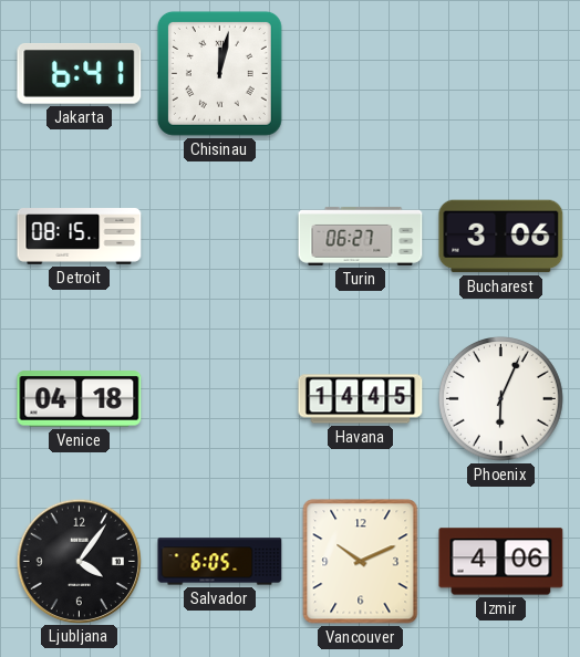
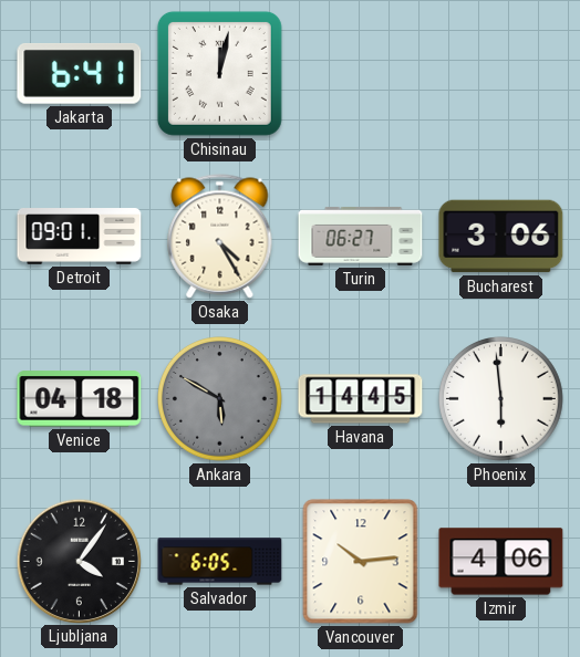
Detroit: 08:15 -> 09:01
Osaka: none -> 4:25
Ankara: none -> 5:50
Phoenix: 6:04 -> 5:59
Vancouver: 10:11 -> 10:14
